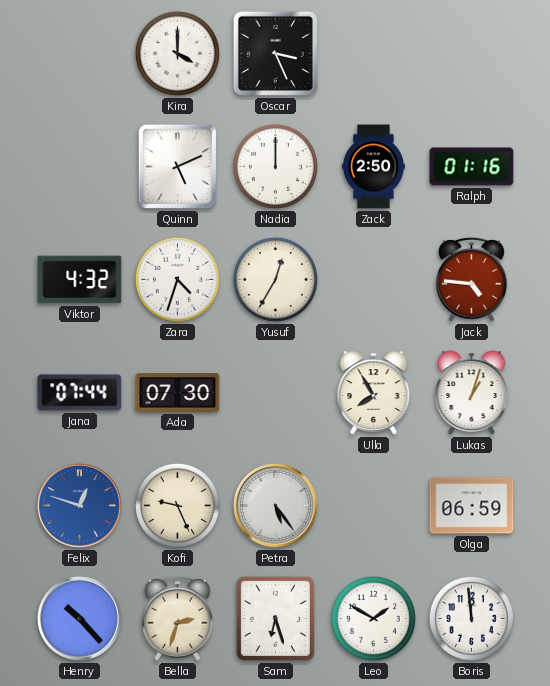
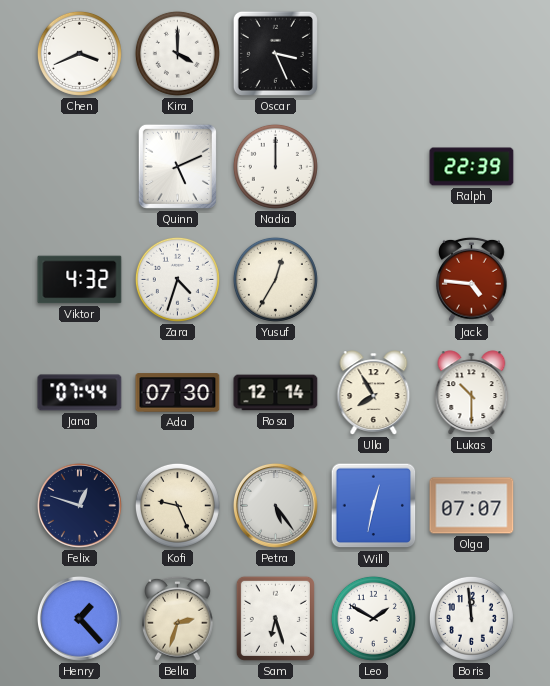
Chen: none -> 3:41
Zack: 2:50 -> none
Ralph: 01:16 -> 22:39
Rosa: none -> 12:14
Lukas: 1:03 -> 10:30
Felix dial: blue -> navy
Will: none -> 12:32
Olga: 06:59 -> 07:07
Henry: 10:23 -> 1:23
